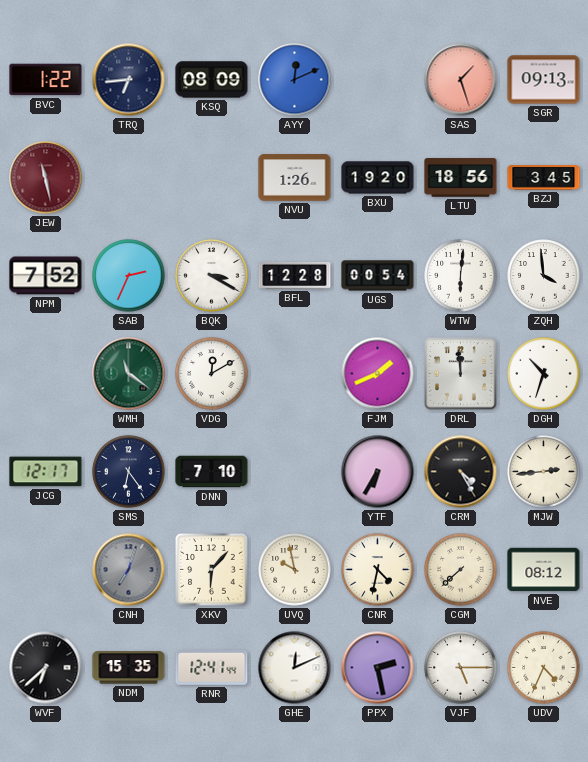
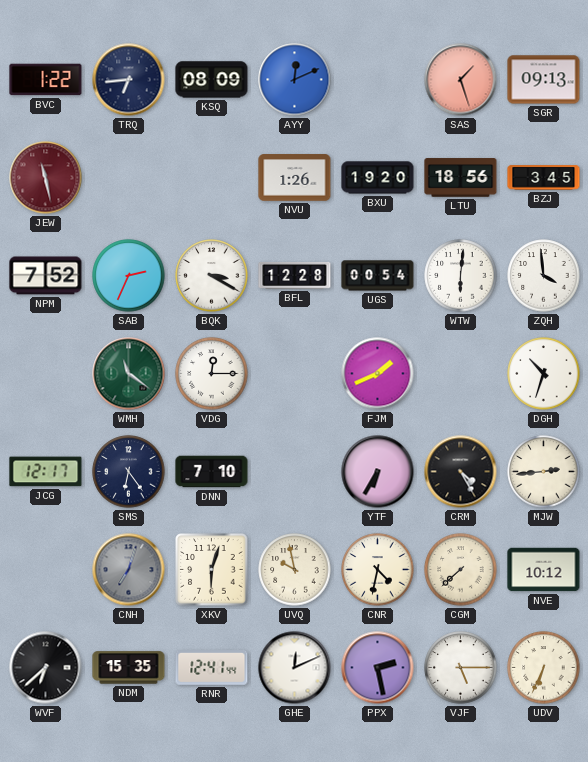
VDG: 12:10 -> 12:15
DRL: 11:59 -> none
XKV: 6:07 -> 6:03
NVE: 08:12 -> 10:12
UDV: 4:34 -> 6:34
